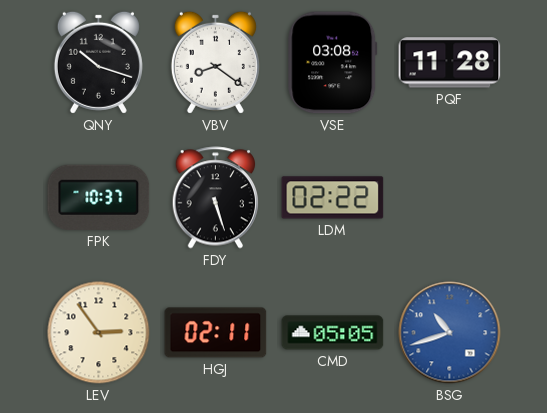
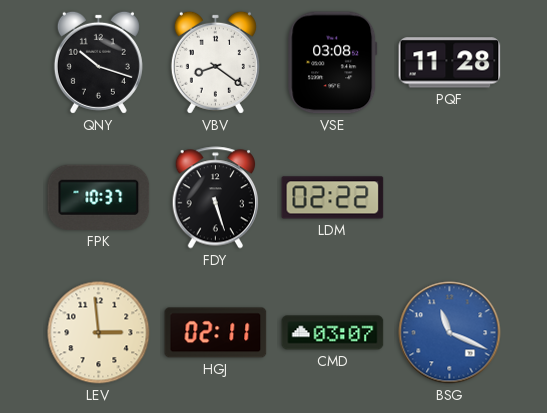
LEV: 2:54 -> 2:59
CMD: 05:05 -> 03:07
BSG: 10:42 -> 11:19
